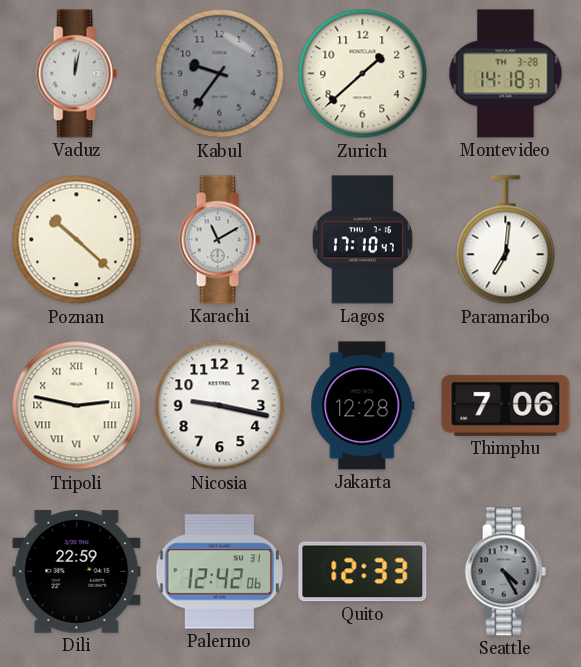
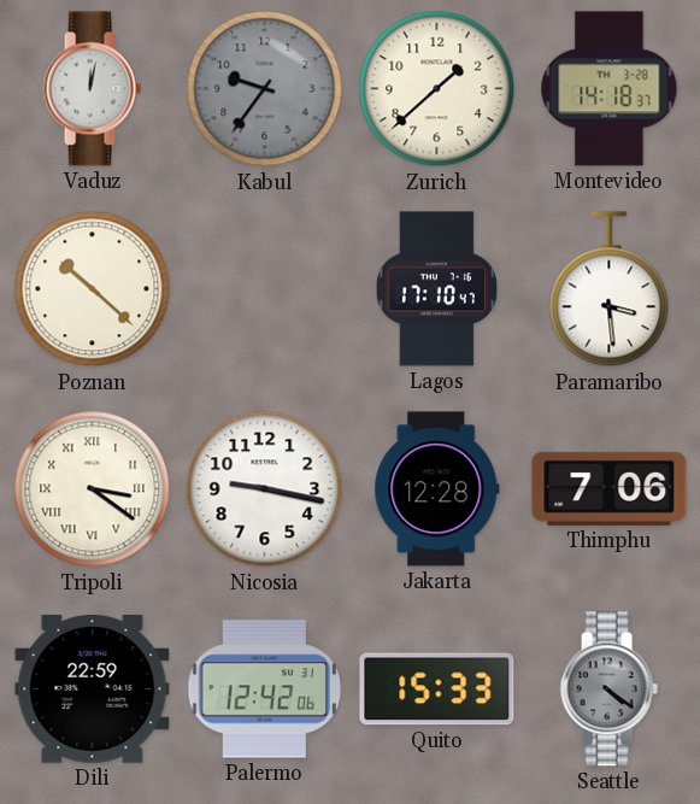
Karachi: 11:10 -> none
Paramaribo: 7:01 -> 3:29
Tripoli: 2:47 -> 3:21
Quito: 12:33 -> 15:33
Seattle: 4:25 -> 4:21
